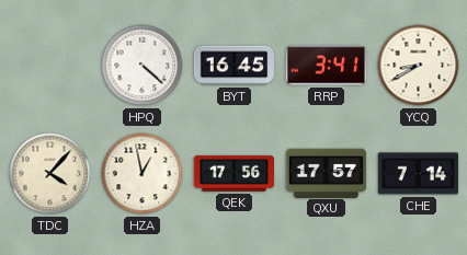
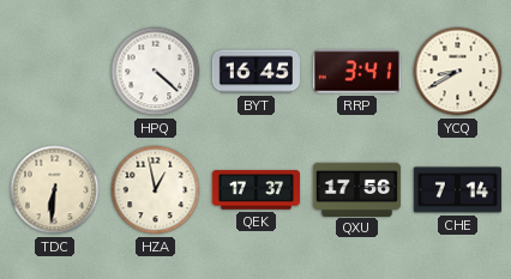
TDC: 4:07 -> 6:31
QEK: 17:56 -> 17:37
QXU: 17:57 -> 17:56
